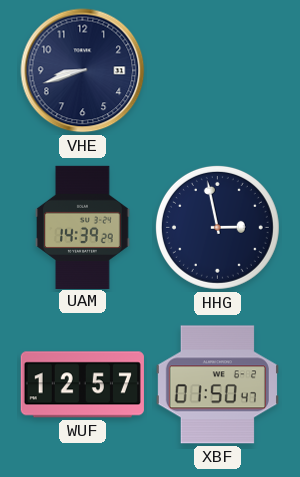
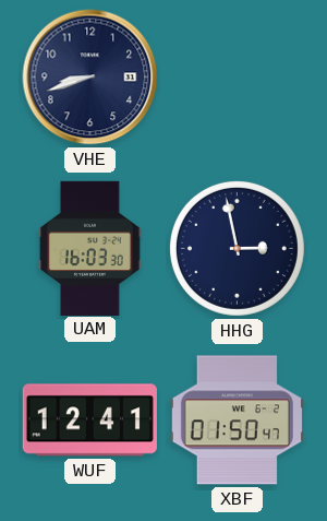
UAM: 14:39 -> 16:03
WUF: 12:57 -> 12:41
